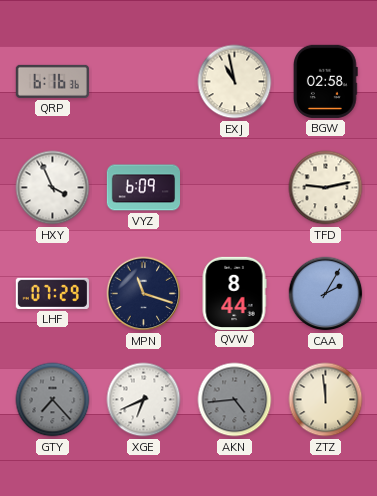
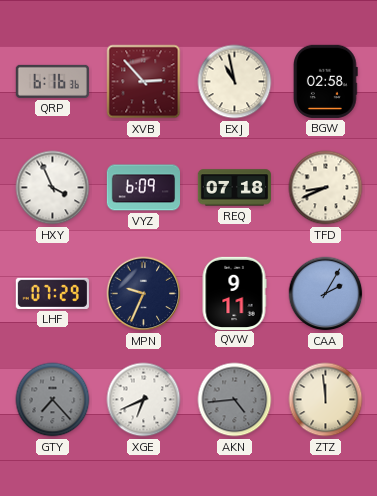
XVB: none -> 2:53
REQ: none -> 07:18
TFD: 9:13 -> 8:41
MPN: 11:18 -> 9:34
QVW: 8:44 -> 9:11
